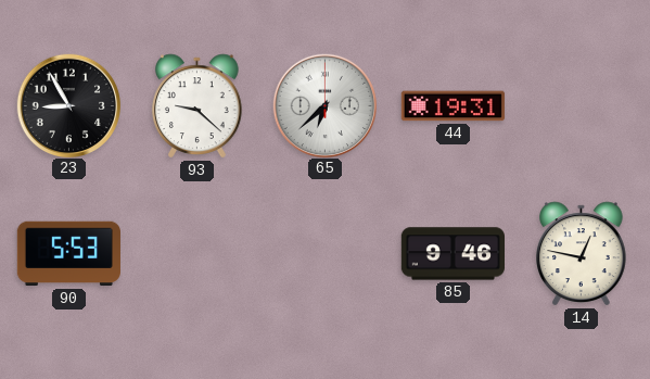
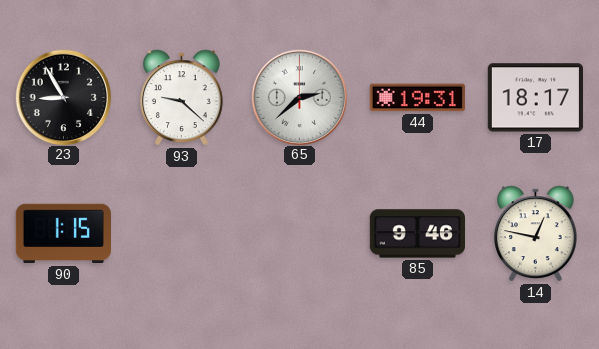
65: 6:38 -> 2:38
17: none -> 18:17
90: 5:53 -> 1:15
